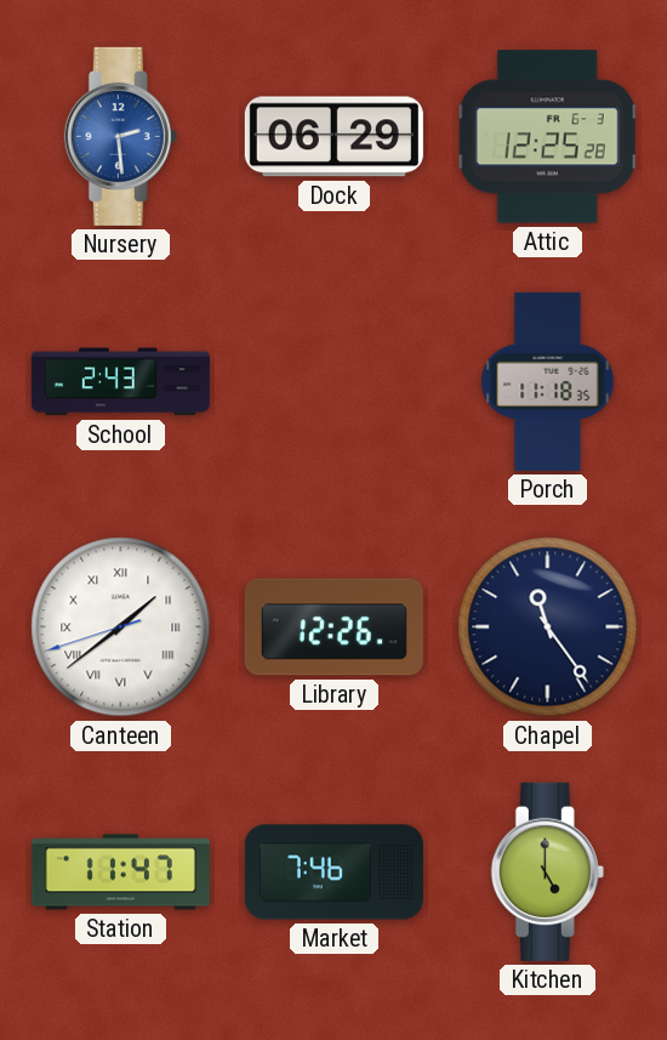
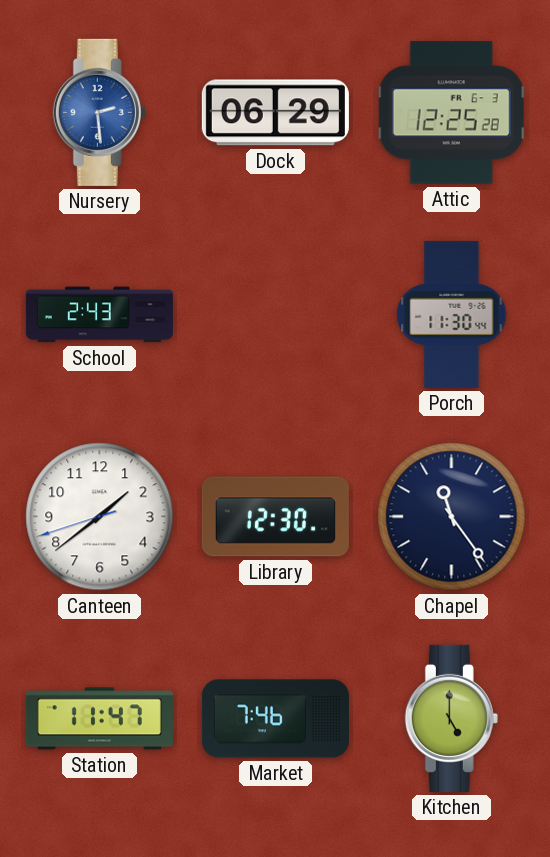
Porch: 11:18 -> 11:30
Canteen numerals: Roman -> Arabic
Library: 12:26 -> 12:30
